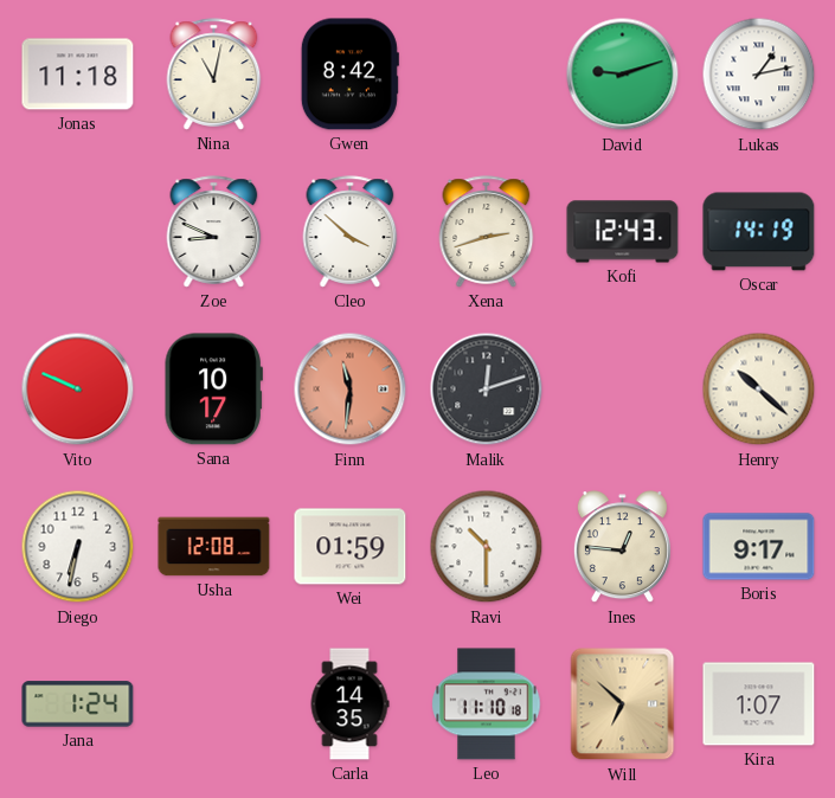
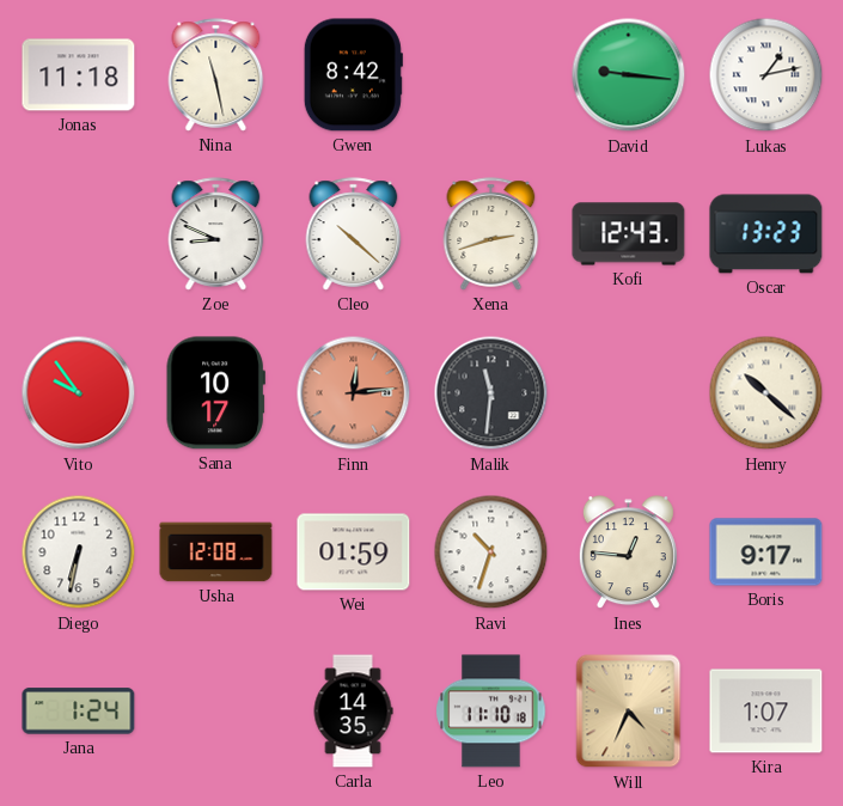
Nina: 11:02 -> 11:28
David: 9:12 -> 9:16
Cleo: 3:52 -> 10:22
Oscar: 14:19 -> 13:23
Vito: 9:49 -> 9:54
Finn: 11:31 -> 12:14
Malik: 12:12 -> 11:31
Ravi: 10:30 -> 10:33
Will: 6:52 -> 4:34
